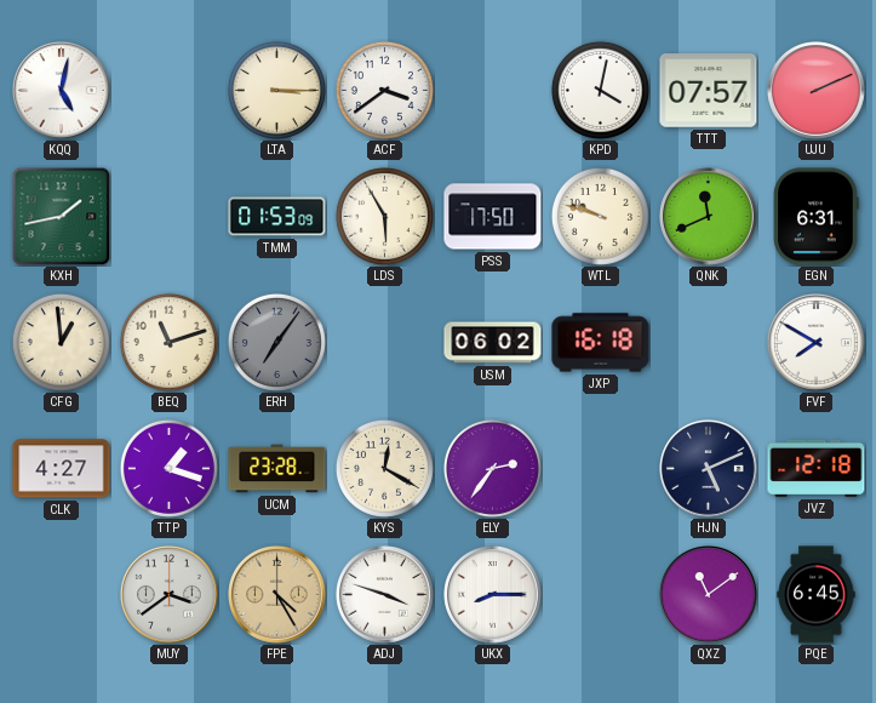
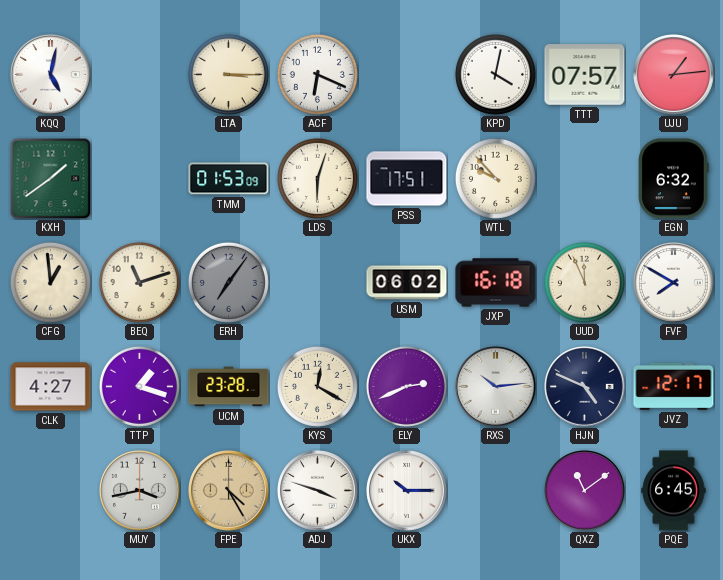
ACF: 3:39 -> 6:19
UJU: 2:11 -> 1:14
KXH: 1:43 -> 1:39
LDS: 5:55 -> 6:03
PSS: 17:50 -> 17:51
WTL: 9:48 -> 9:53
QNK: 11:41 -> none
EGN: 6:31 -> 6:32
UUD: none -> 11:56
ELY: 2:36 -> 2:41
RXS: none -> 10:14
HJN: 5:11 -> 4:49
JVZ: 12:18 -> 12:17
MUY: 3:39 -> 3:43
UKX: 8:15 -> 10:15
